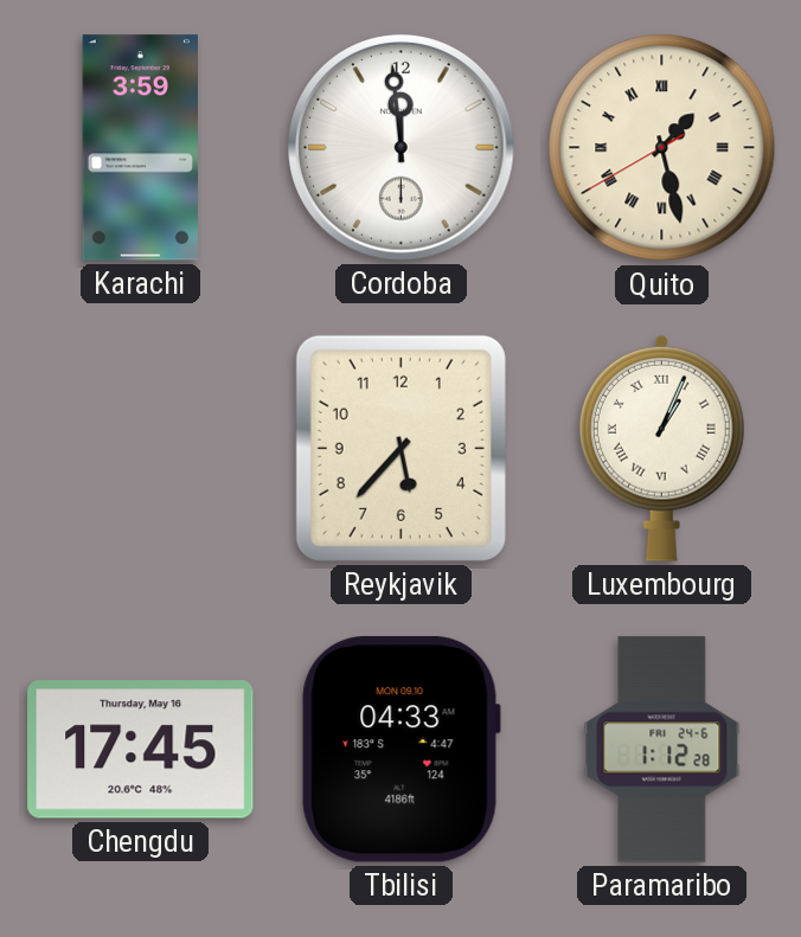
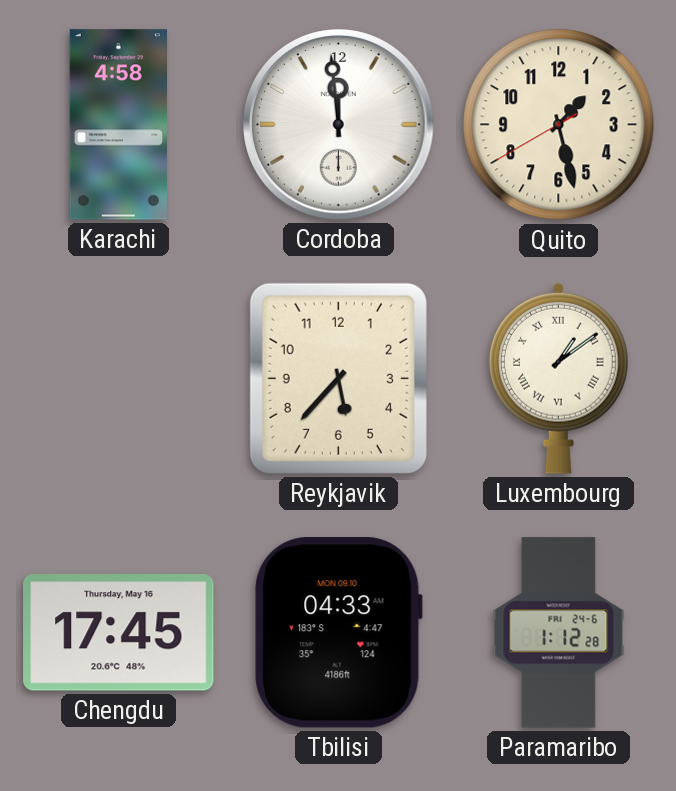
Karachi: 3:59 -> 4:58
Quito numerals: Roman -> Arabic
Luxembourg: 1:04 -> 1:09
